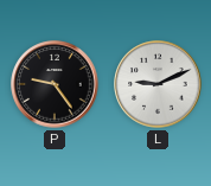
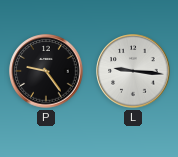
L: 9:11 -> 9:16
